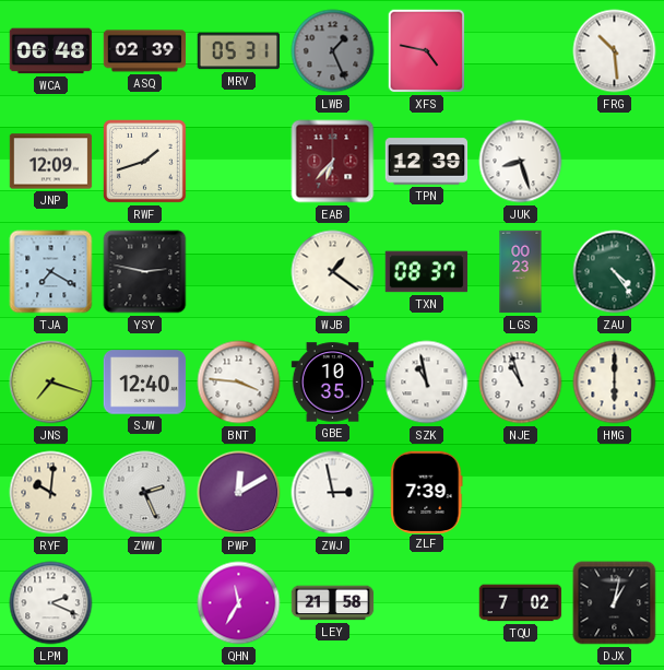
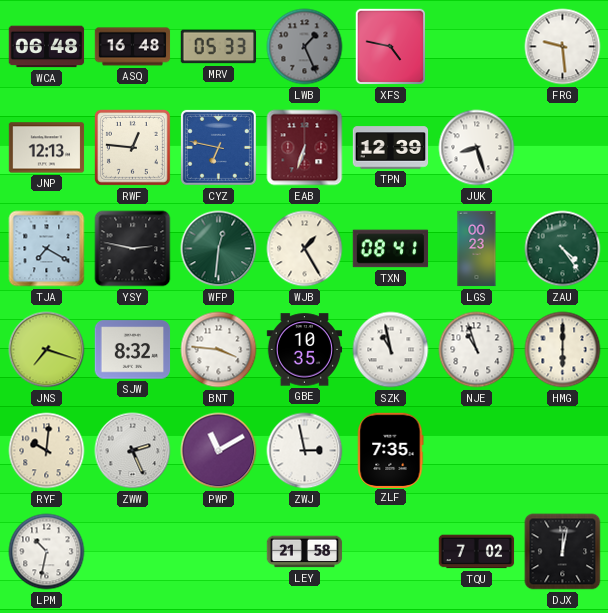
ASQ: 02:39 -> 16:48
MRV: 05:31 -> 05:33
FRG: 10:29 -> 9:29
JNP: 12:09 -> 12:13
RWF: 1:42 -> 12:46
CYZ: none -> 6:47
EAB: 6:37 -> 6:33
WFP: none -> 12:31
WJB: 1:21 -> 1:25
TXN: 08:37 -> 08:41
SJW: 12:40 -> 8:32
PWP: 12:10 -> 11:10
ZLF: 7:39 -> 7:35
LPM: 2:19 -> 10:32
QHN: 11:35 -> none
DJX: 1:02 -> 12:02
